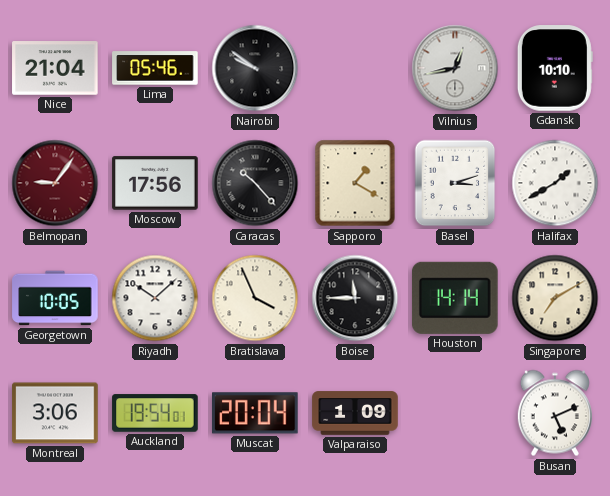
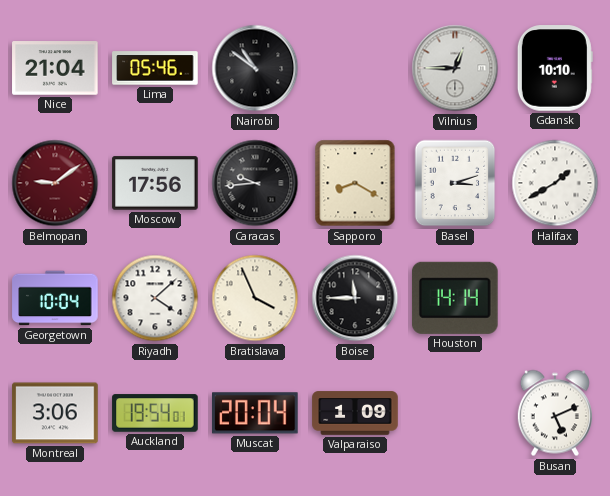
Nairobi: 9:51 -> 10:51
Vilnius: 12:43 -> 12:45
Belmopan: 9:06 -> 9:09
Caracas: 10:23 -> 9:44
Sapporo: 1:20 -> 8:20
Georgetown: 10:05 -> 10:04
Riyadh: 10:08 -> 4:08
Singapore: 7:10 -> none
